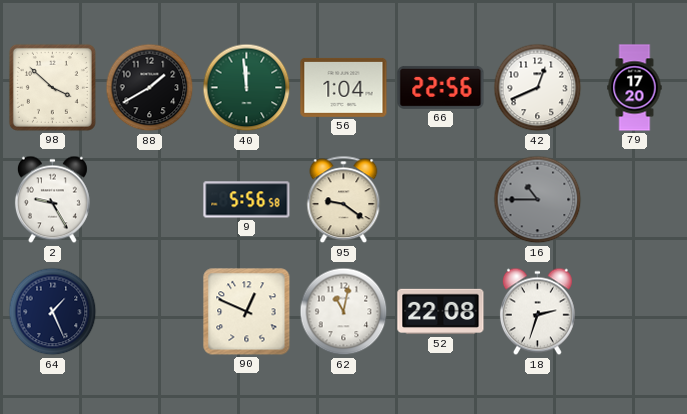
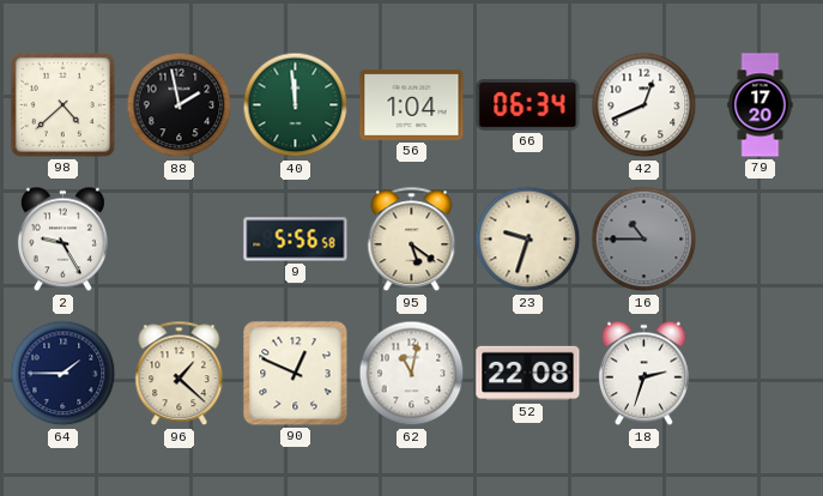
98: 3:52 -> 4:38
88: 1:40 -> 1:58
66: 22:56 -> 06:34
95: 9:21 -> 5:21
23: none -> 9:33
64: 1:26 -> 1:45
96: none -> 1:22
